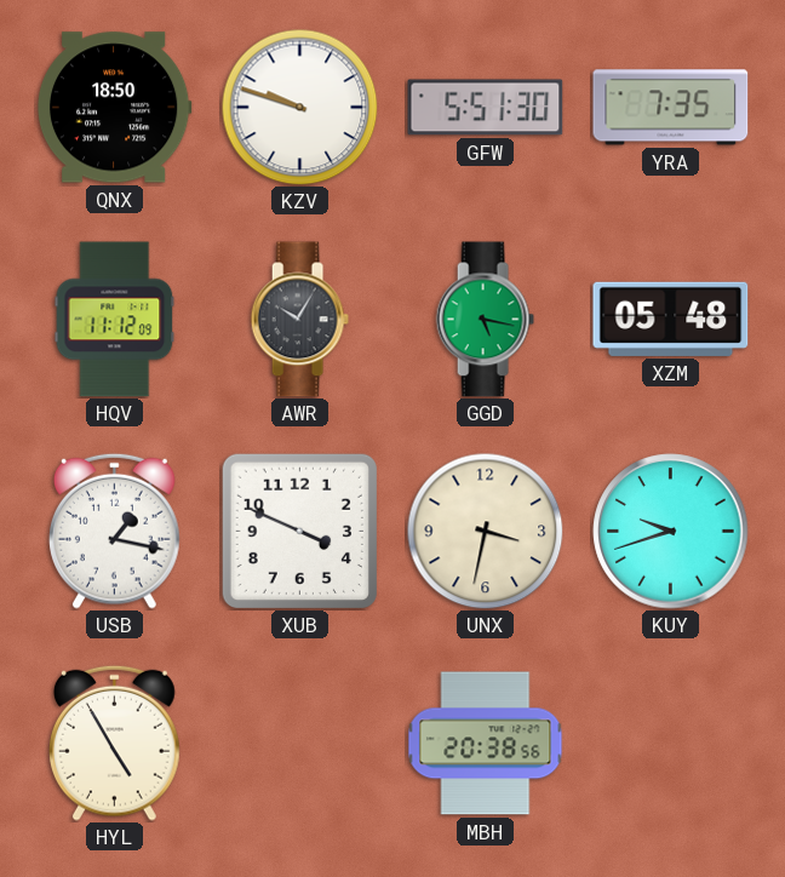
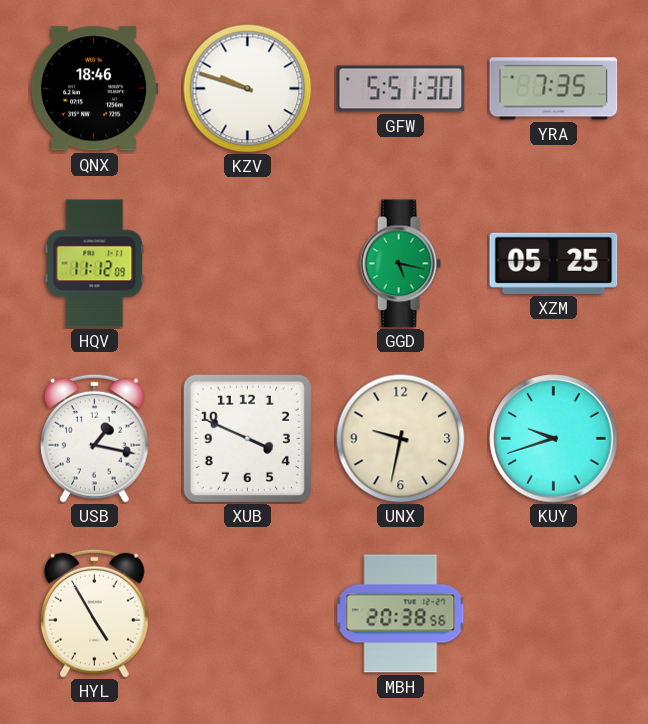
QNX: 18:50 -> 18:46
AWR: 10:05 -> none
XZM: 05:48 -> 05:25
UNX: 3:32 -> 9:32
